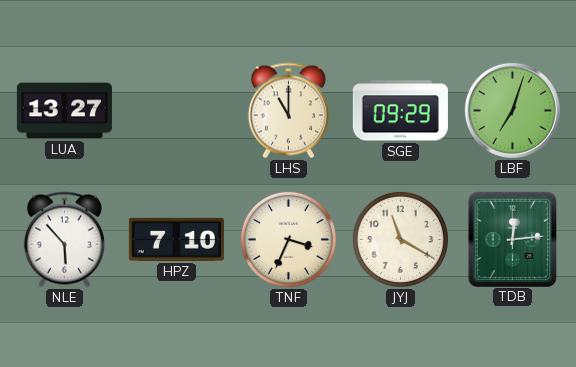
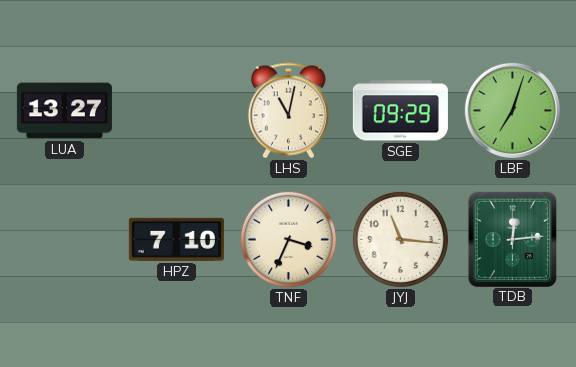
LHS: 11:00 -> 11:02
NLE: 5:53 -> none
JYJ: 11:20 -> 11:16
